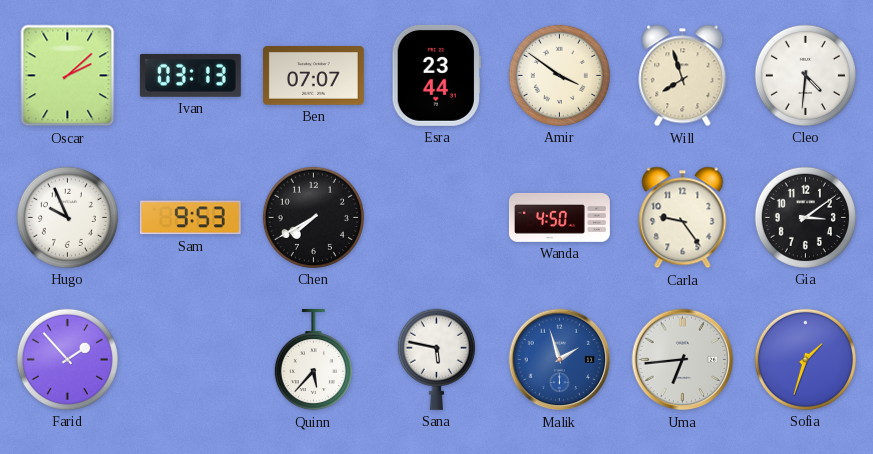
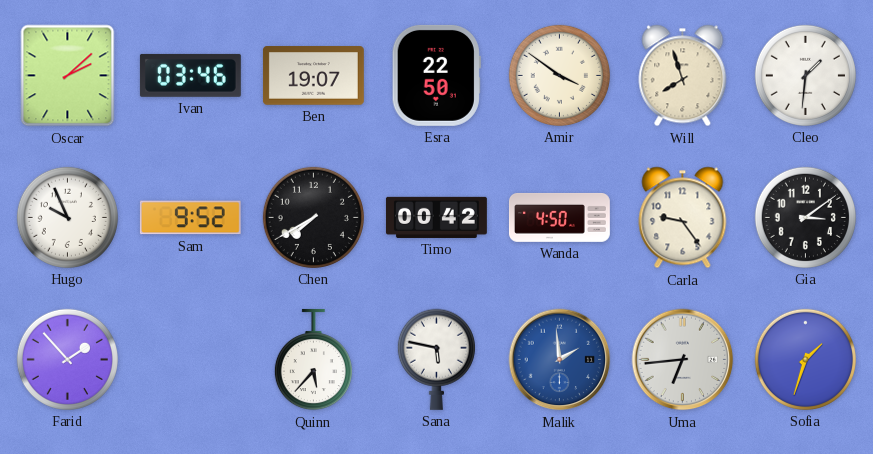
Ivan: 03:13 -> 03:46
Ben: 07:07 -> 19:07
Esra: 23:44 -> 22:50
Cleo: 4:31 -> 1:31
Sam: 9:53 -> 9:52
Timo: none -> 00:42
Malik: 1:57 -> 1:59
